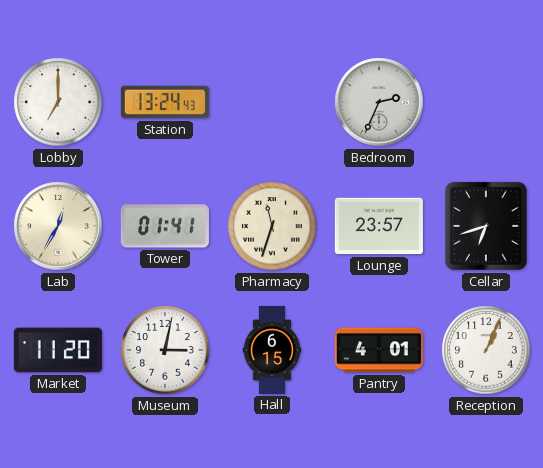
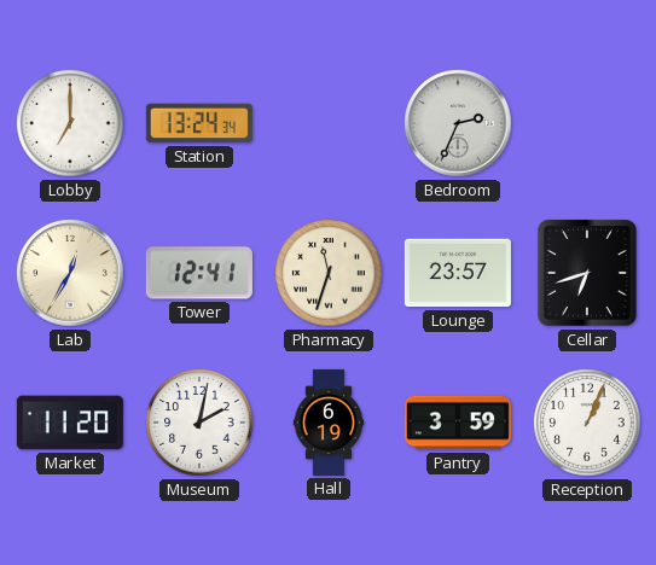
Station: 13:24:43 -> 13:24:34
Tower: 01:41 -> 12:41
Museum: 3:02 -> 2:02
Hall: 6:15 -> 6:19
Pantry: 4:01 -> 3:59
